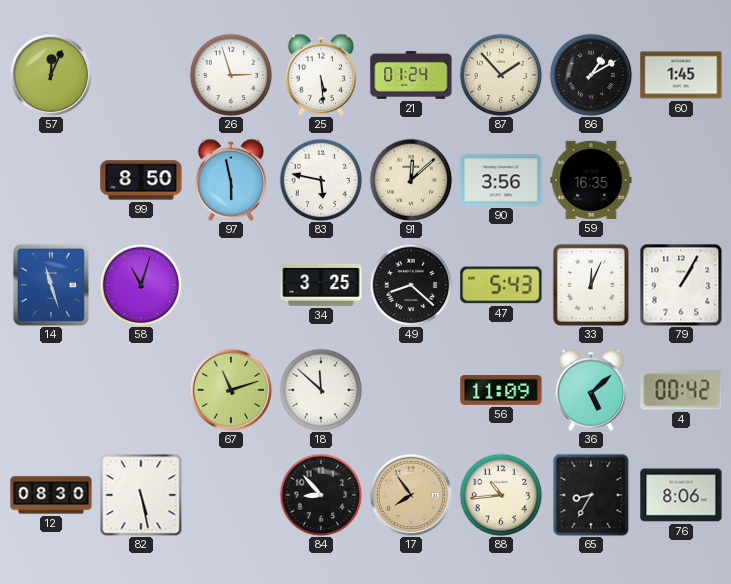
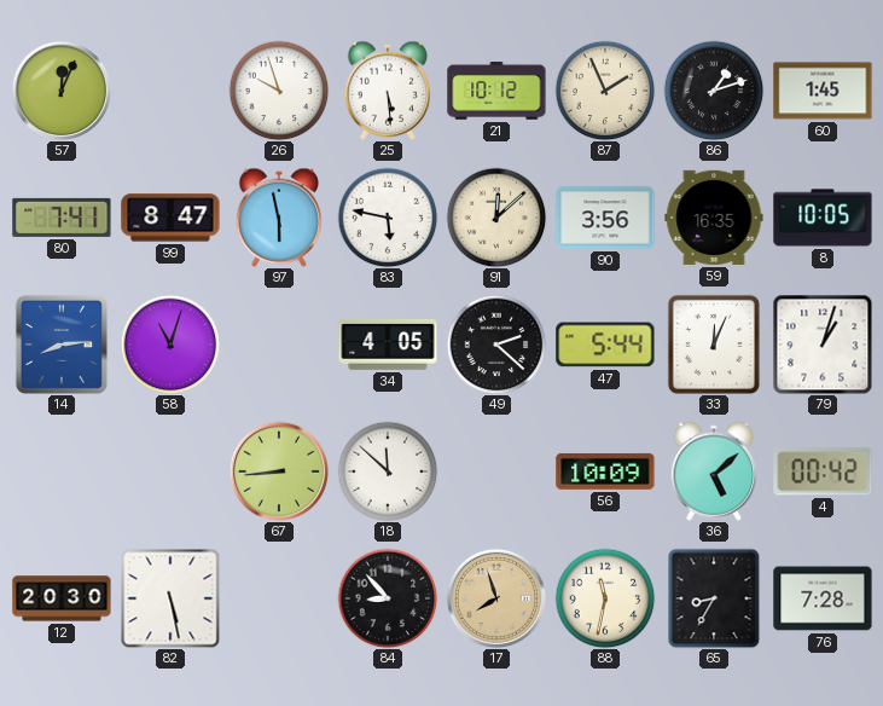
26: 2:57 -> 9:57
21: 01:24 -> 10:12
87: 1:53 -> 1:56
86: 1:10 -> 1:12
80: none -> 7:41
99: 8:50 -> 8:47
8: none -> 10:05
14: 11:27 -> 8:14
34: 3:25 -> 4:05
49: 8:22 -> 2:22
47: 5:43 -> 5:44
79: 1:05 -> 1:03
67: 11:12 -> 8:44
56: 11:09 -> 10:09
12: 08:30 -> 20:30
17: 7:54 -> 7:57
88: 10:44 -> 11:32
76: 8:06 -> 7:28
